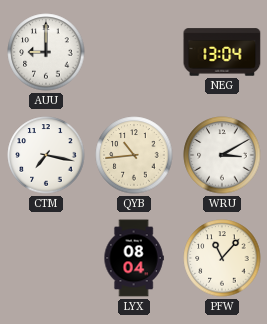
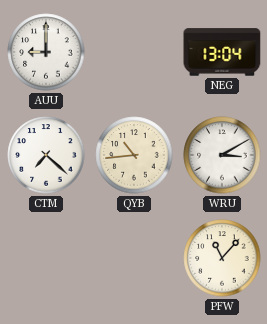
CTM: 7:17 -> 7:22
LYX: 08:04 -> none
